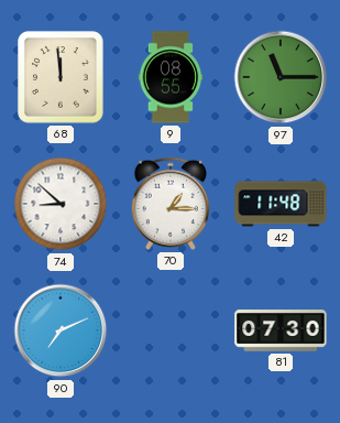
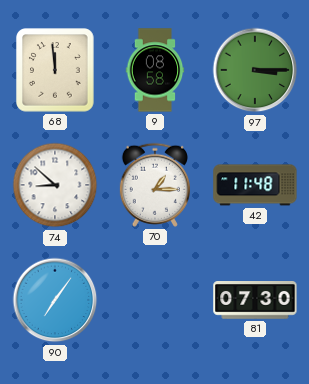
9: 08:55 -> 08:58
97: 11:15 -> 3:15
90: 7:11 -> 7:06
